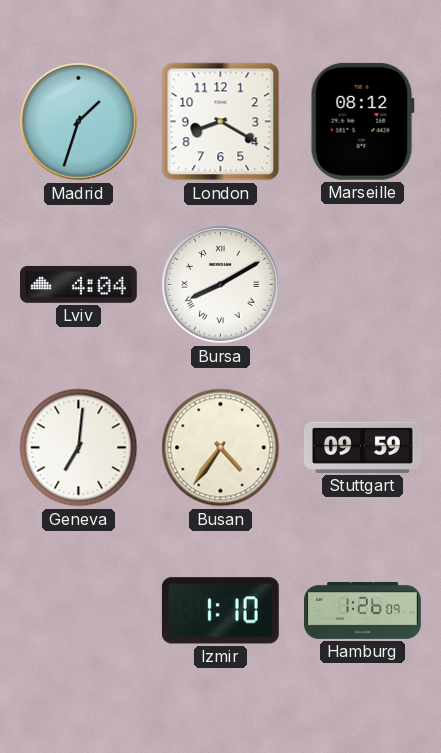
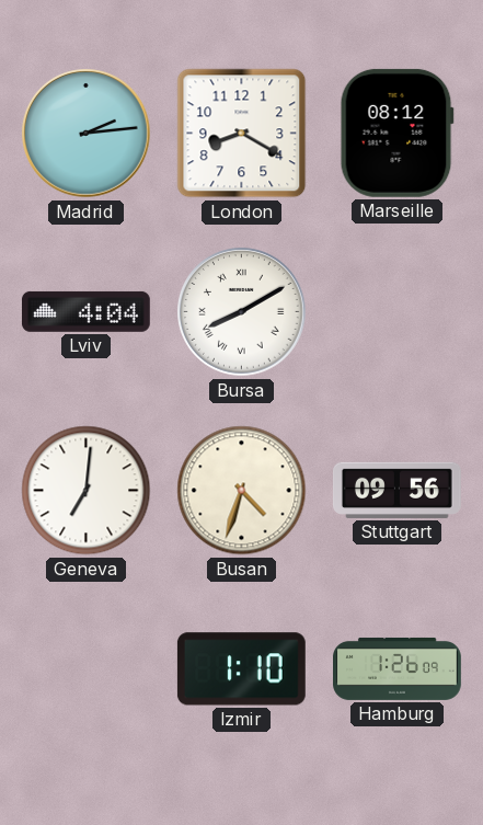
Madrid: 1:33 -> 2:14
Busan: 4:36 -> 4:33
Stuttgart: 09:59 -> 09:56
